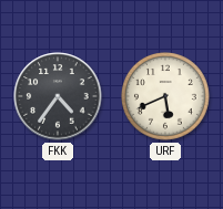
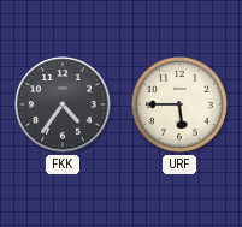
URF: 5:41 -> 5:45
